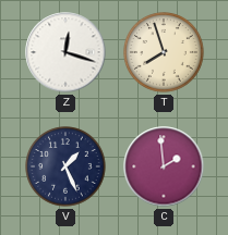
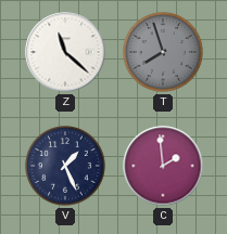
Z: 12:18 -> 11:22
T dial: cream -> grey
